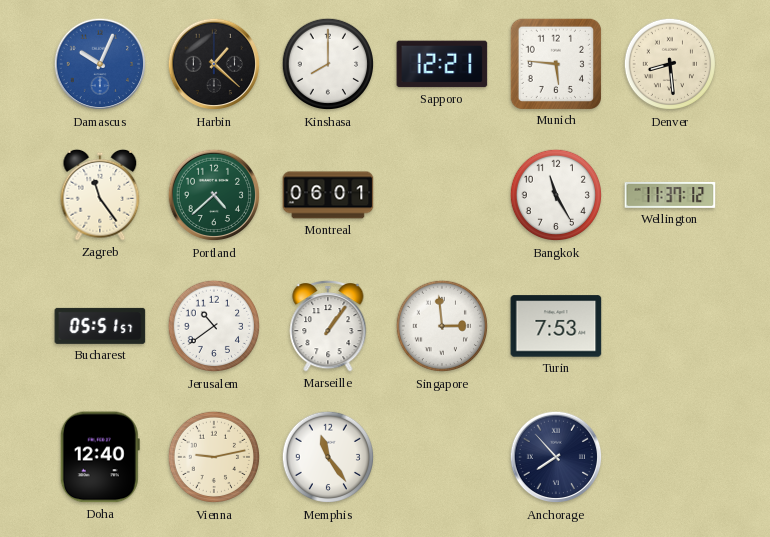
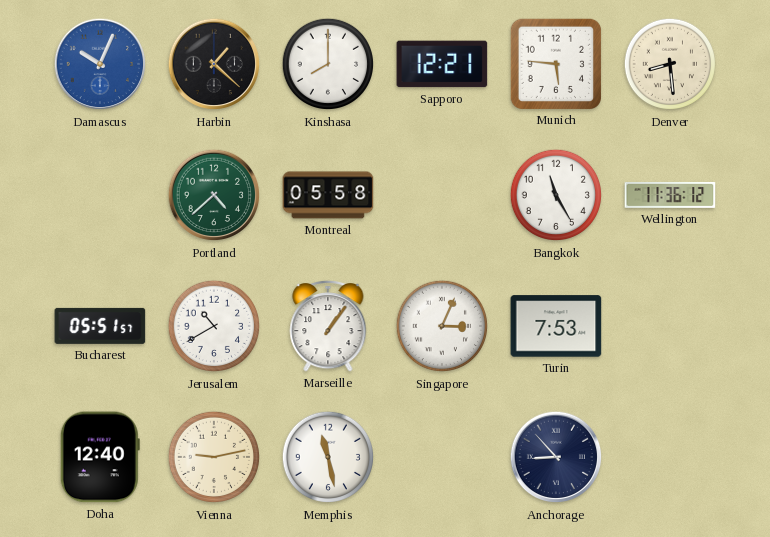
Zagreb: 11:24 -> none
Montreal: 06:01 -> 05:58
Wellington: 11:37 -> 11:36
Jerusalem: 10:39 -> 10:40
Singapore: 2:59 -> 3:04
Memphis: 11:24 -> 11:28
Anchorage: 7:53 -> 8:53
